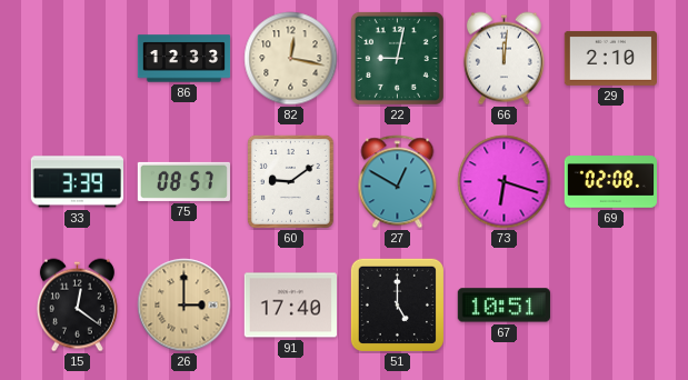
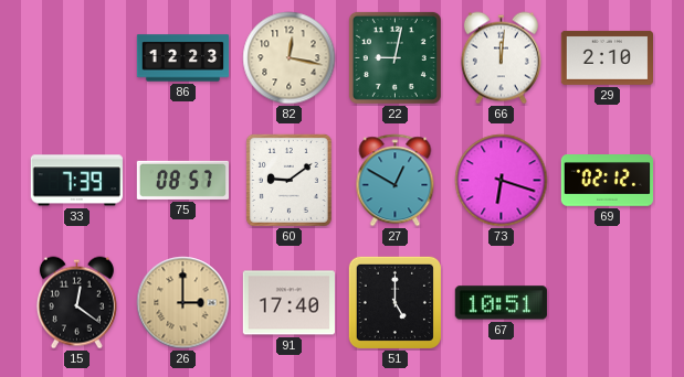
86: 12:33 -> 12:23
33: 3:39 -> 7:39
69: 02:08 -> 02:12
